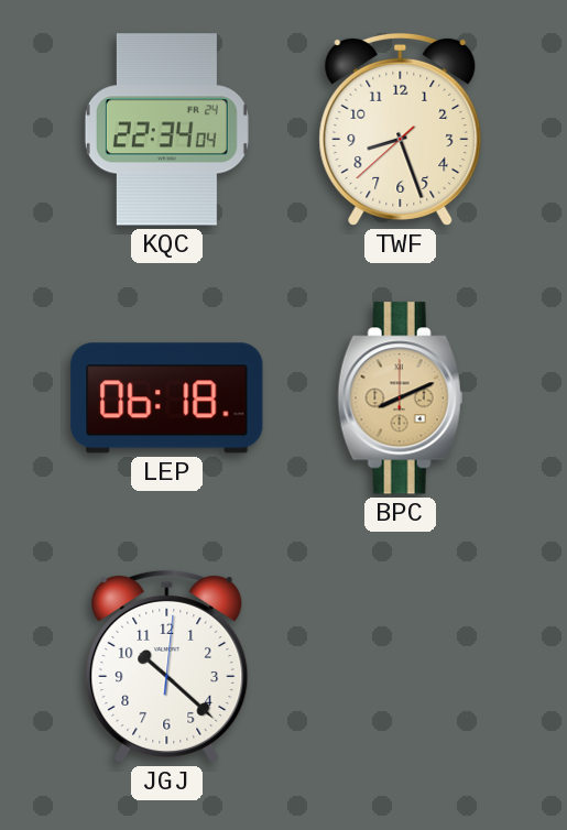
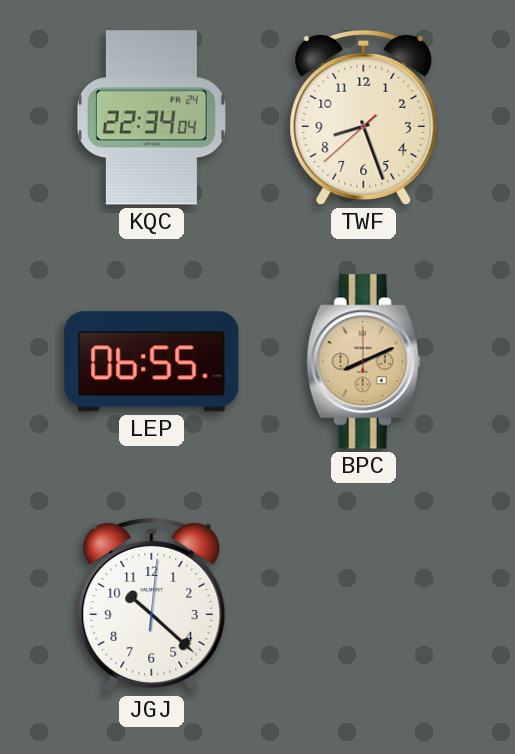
LEP: 06:18 -> 06:55
